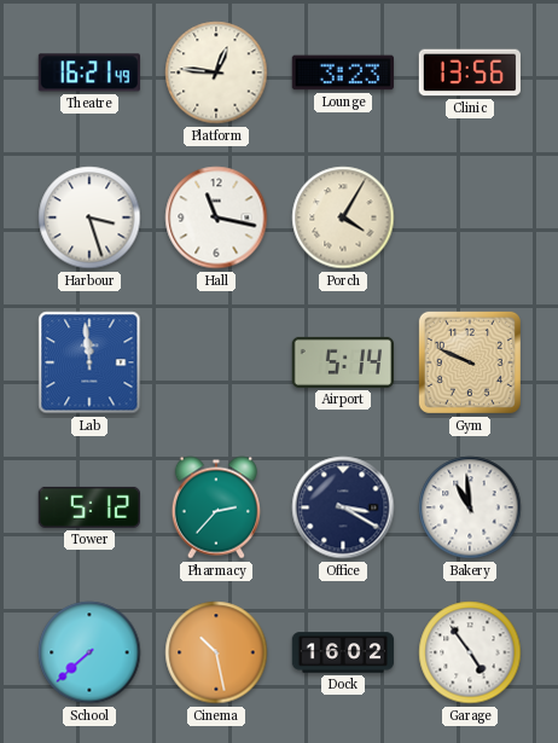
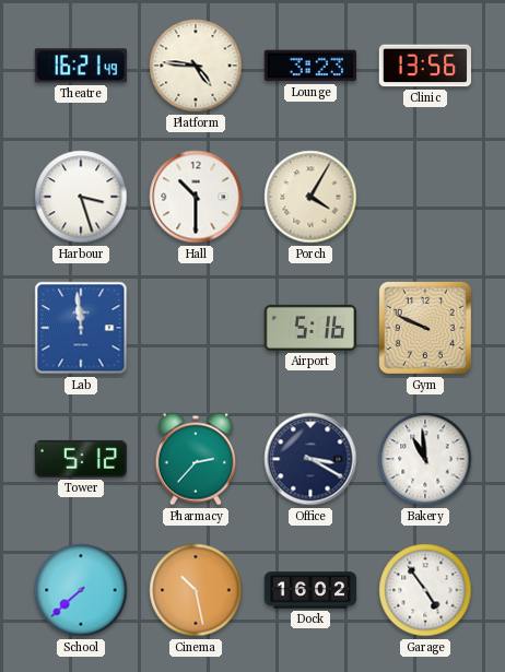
Platform: 12:46 -> 4:46
Hall: 11:17 -> 10:30
Airport: 5:14 -> 5:16
